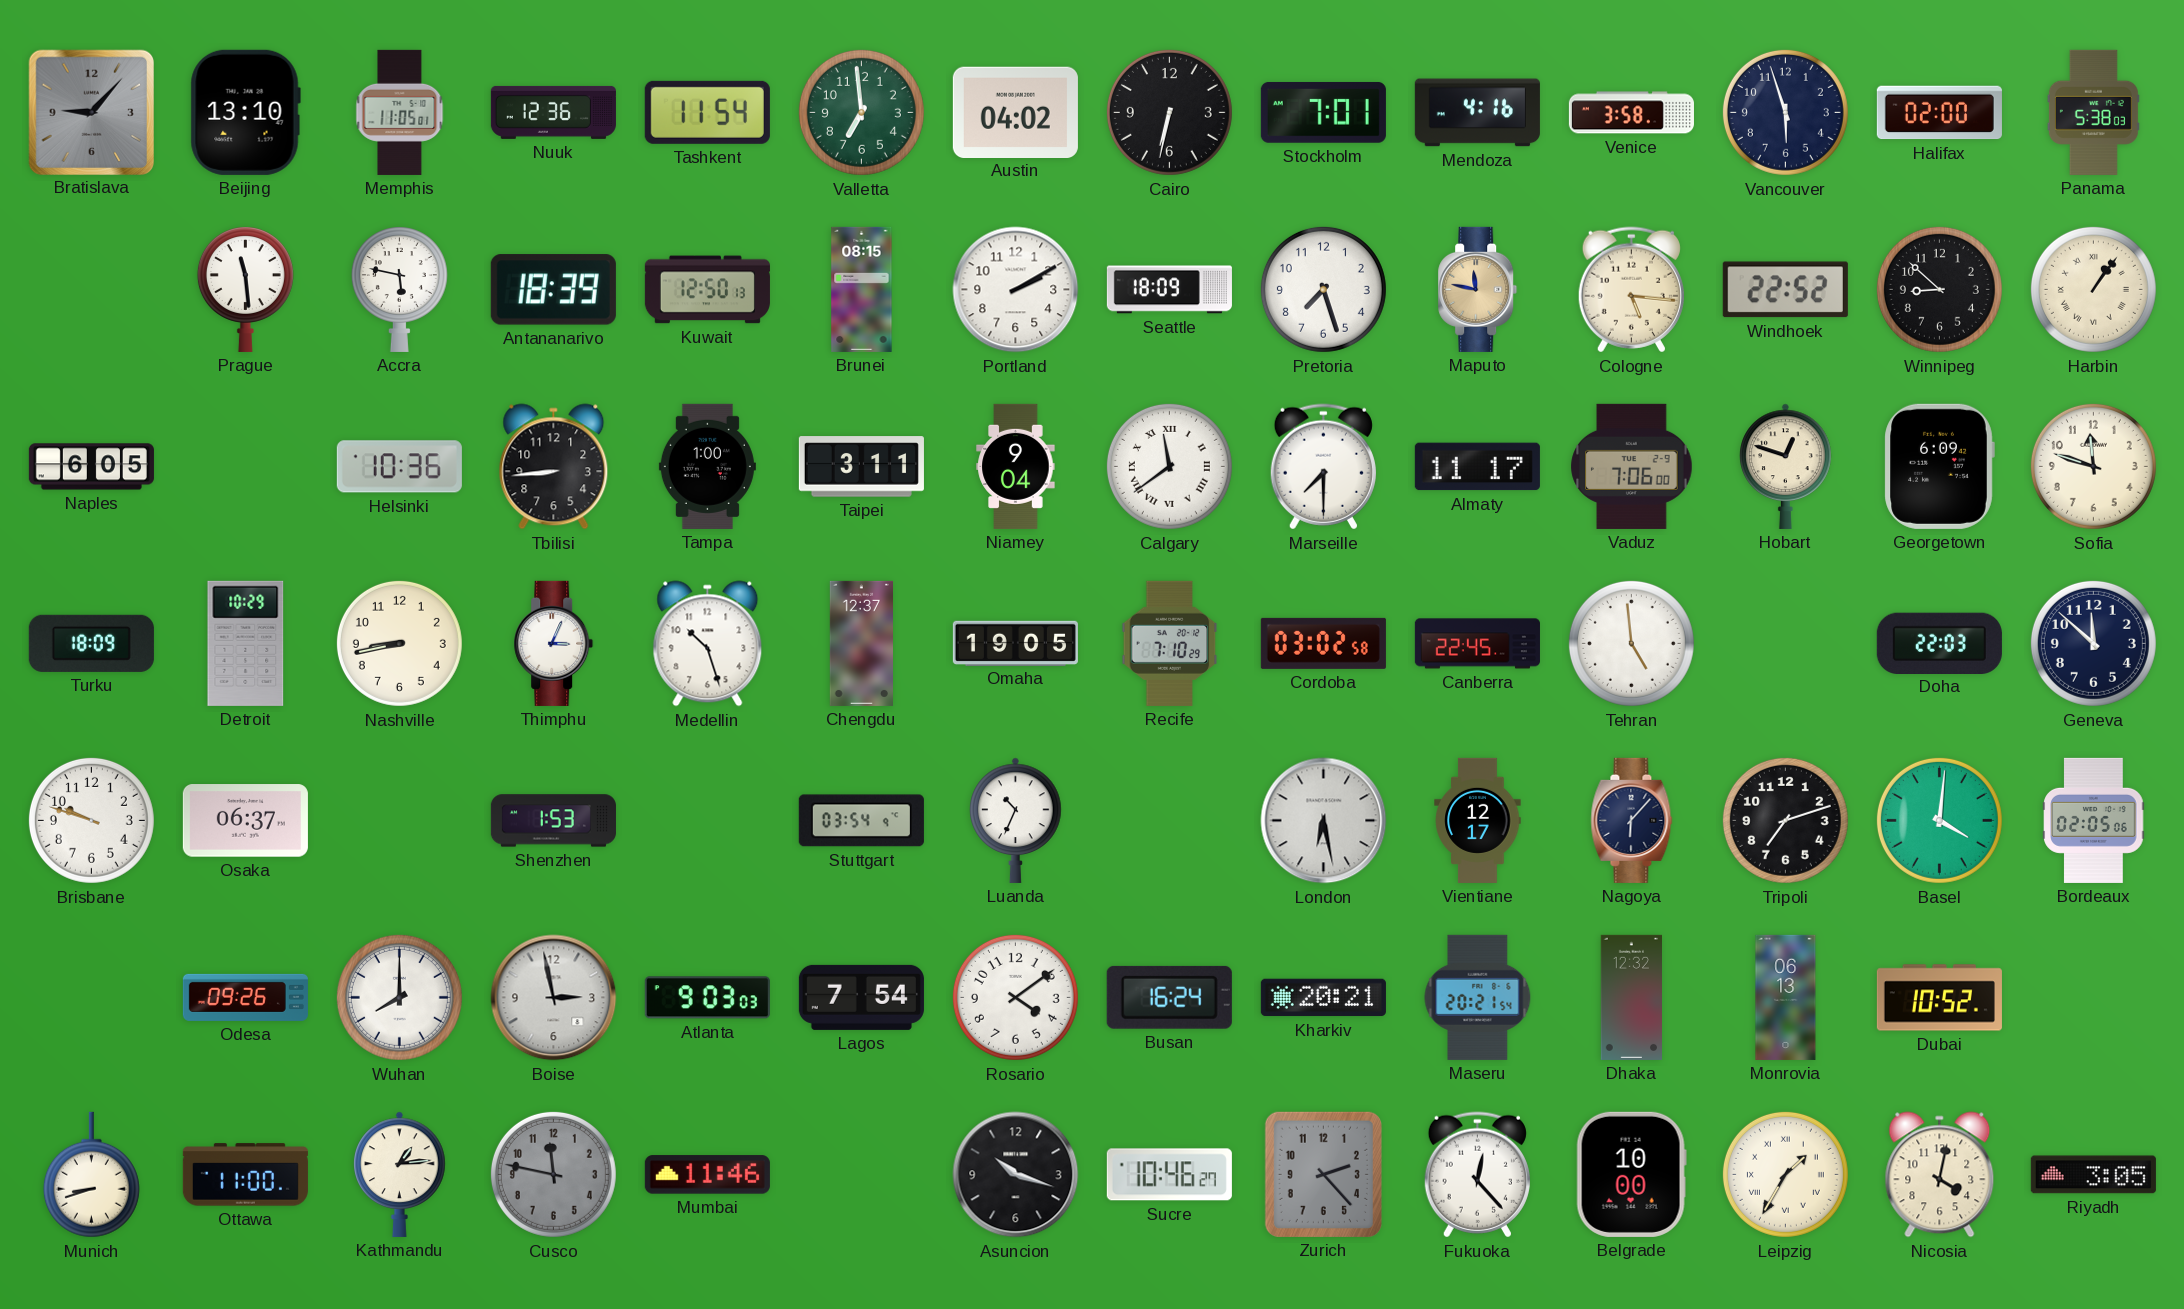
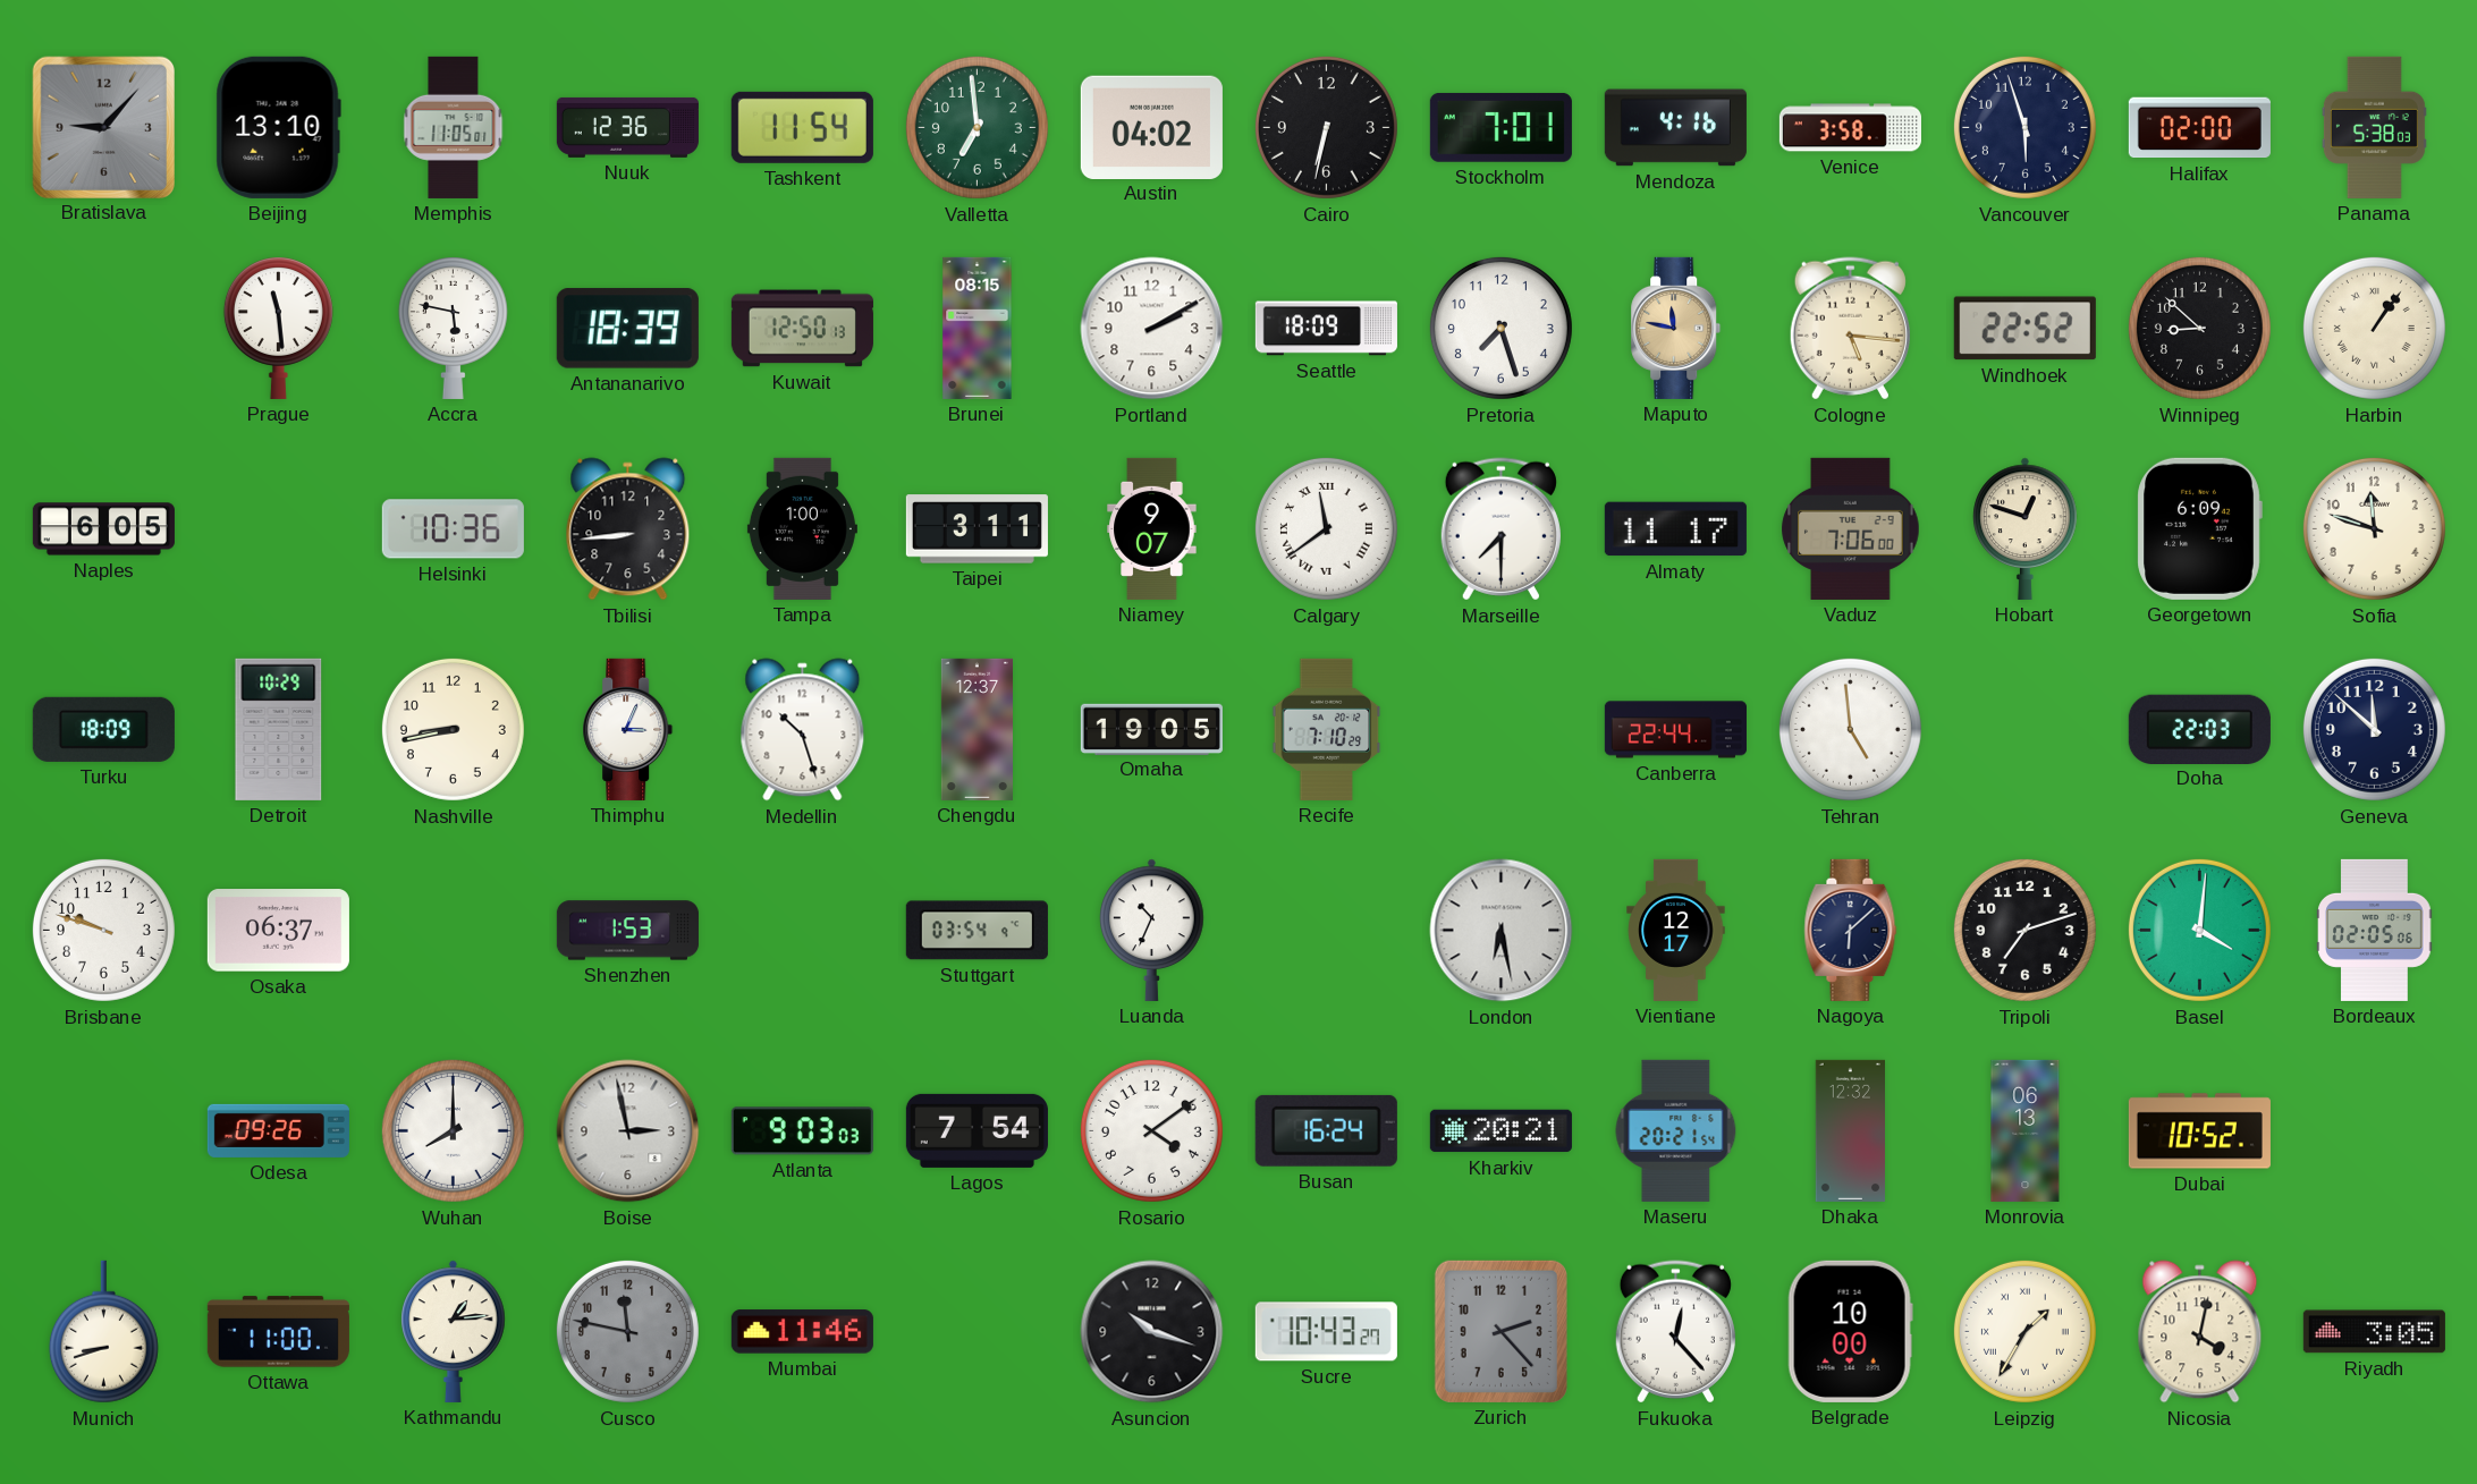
Niamey: 9:04 -> 9:07
Cordoba: 03:02 -> none
Canberra: 22:45 -> 22:44
Nagoya: 6:07 -> 6:08
Sucre: 10:46 -> 10:43
